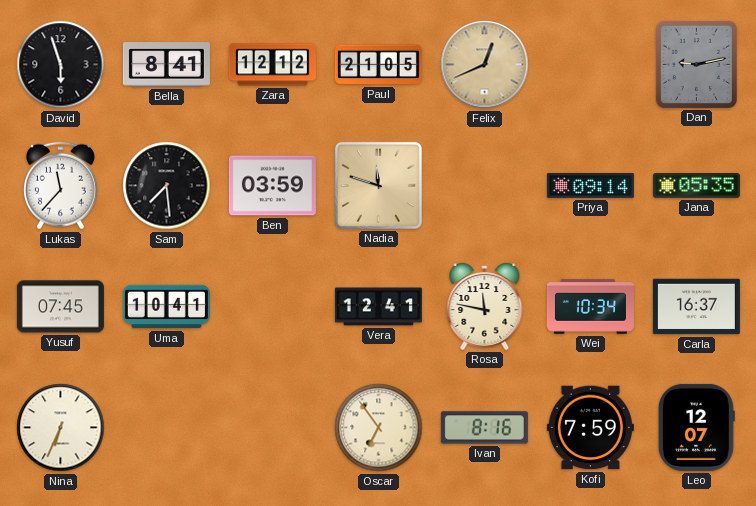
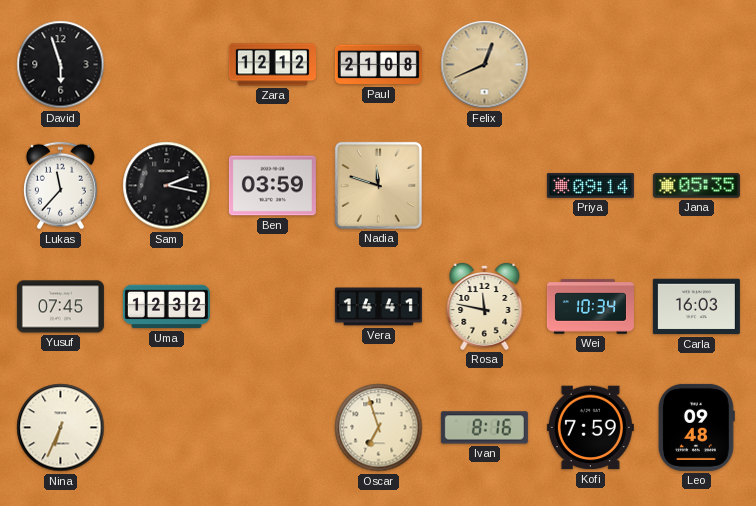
Bella: 8:41 -> none
Paul: 21:05 -> 21:08
Dan: 9:13 -> none
Sam: 7:29 -> 2:17
Uma: 10:41 -> 12:32
Vera: 12:41 -> 14:41
Carla: 16:37 -> 16:03
Oscar: 6:54 -> 6:57
Leo: 12:07 -> 09:48
